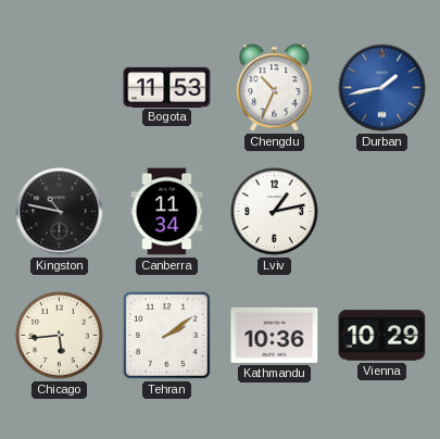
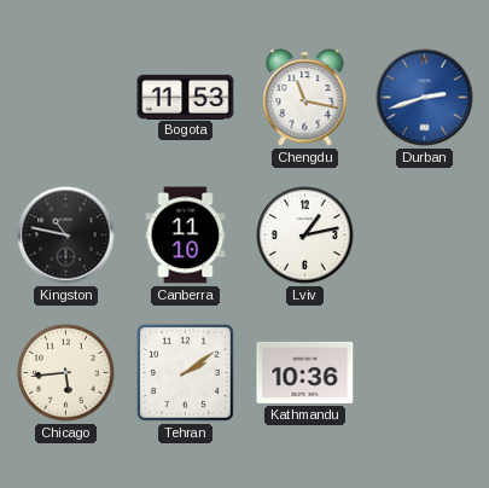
Chengdu: 10:34 -> 11:17
Durban: 1:43 -> 2:42
Canberra: 11:34 -> 11:10
Vienna: 10:29 -> none
